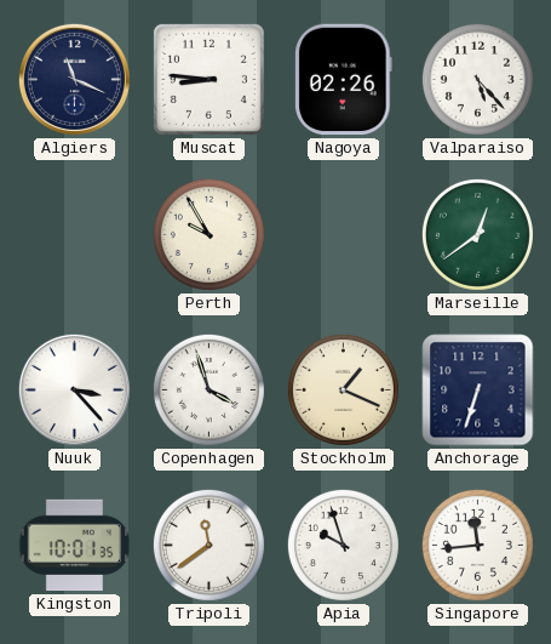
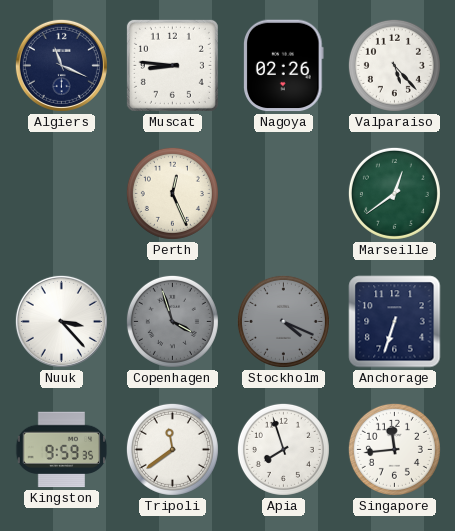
Perth: 9:55 -> 12:26
Copenhagen dial: white -> grey
Stockholm: 1:19 -> 4:19
Stockholm dial: cream -> grey
Kingston: 10:01 -> 9:59
Apia: 9:57 -> 7:57
